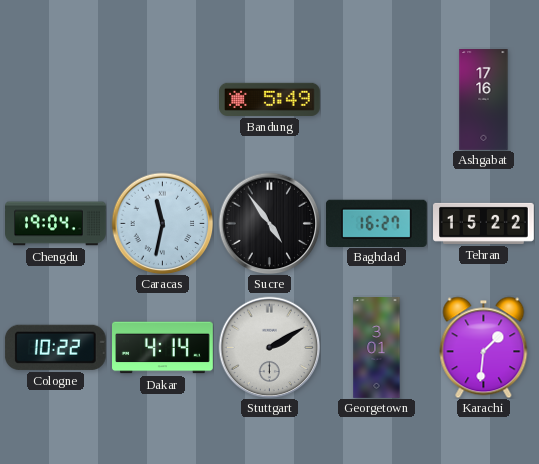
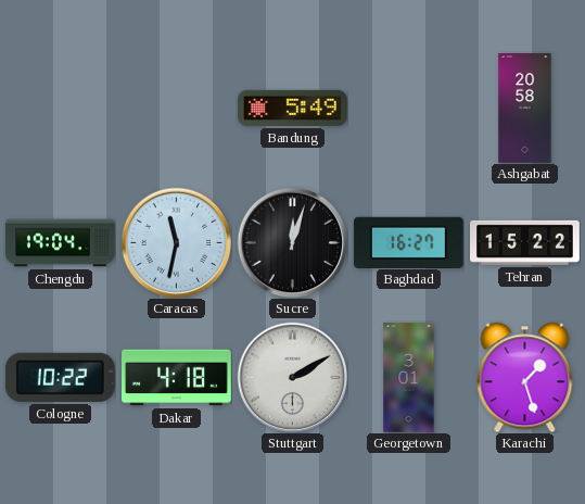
Ashgabat: 17:16 -> 20:58
Sucre: 4:54 -> 12:03
Dakar: 4:14 -> 4:18
Karachi: 1:31 -> 1:27
